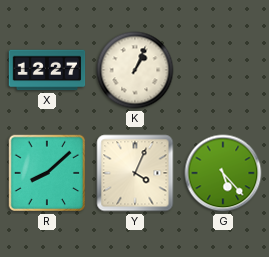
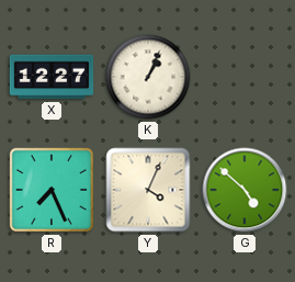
R: 8:08 -> 7:26
G: 5:23 -> 4:52
